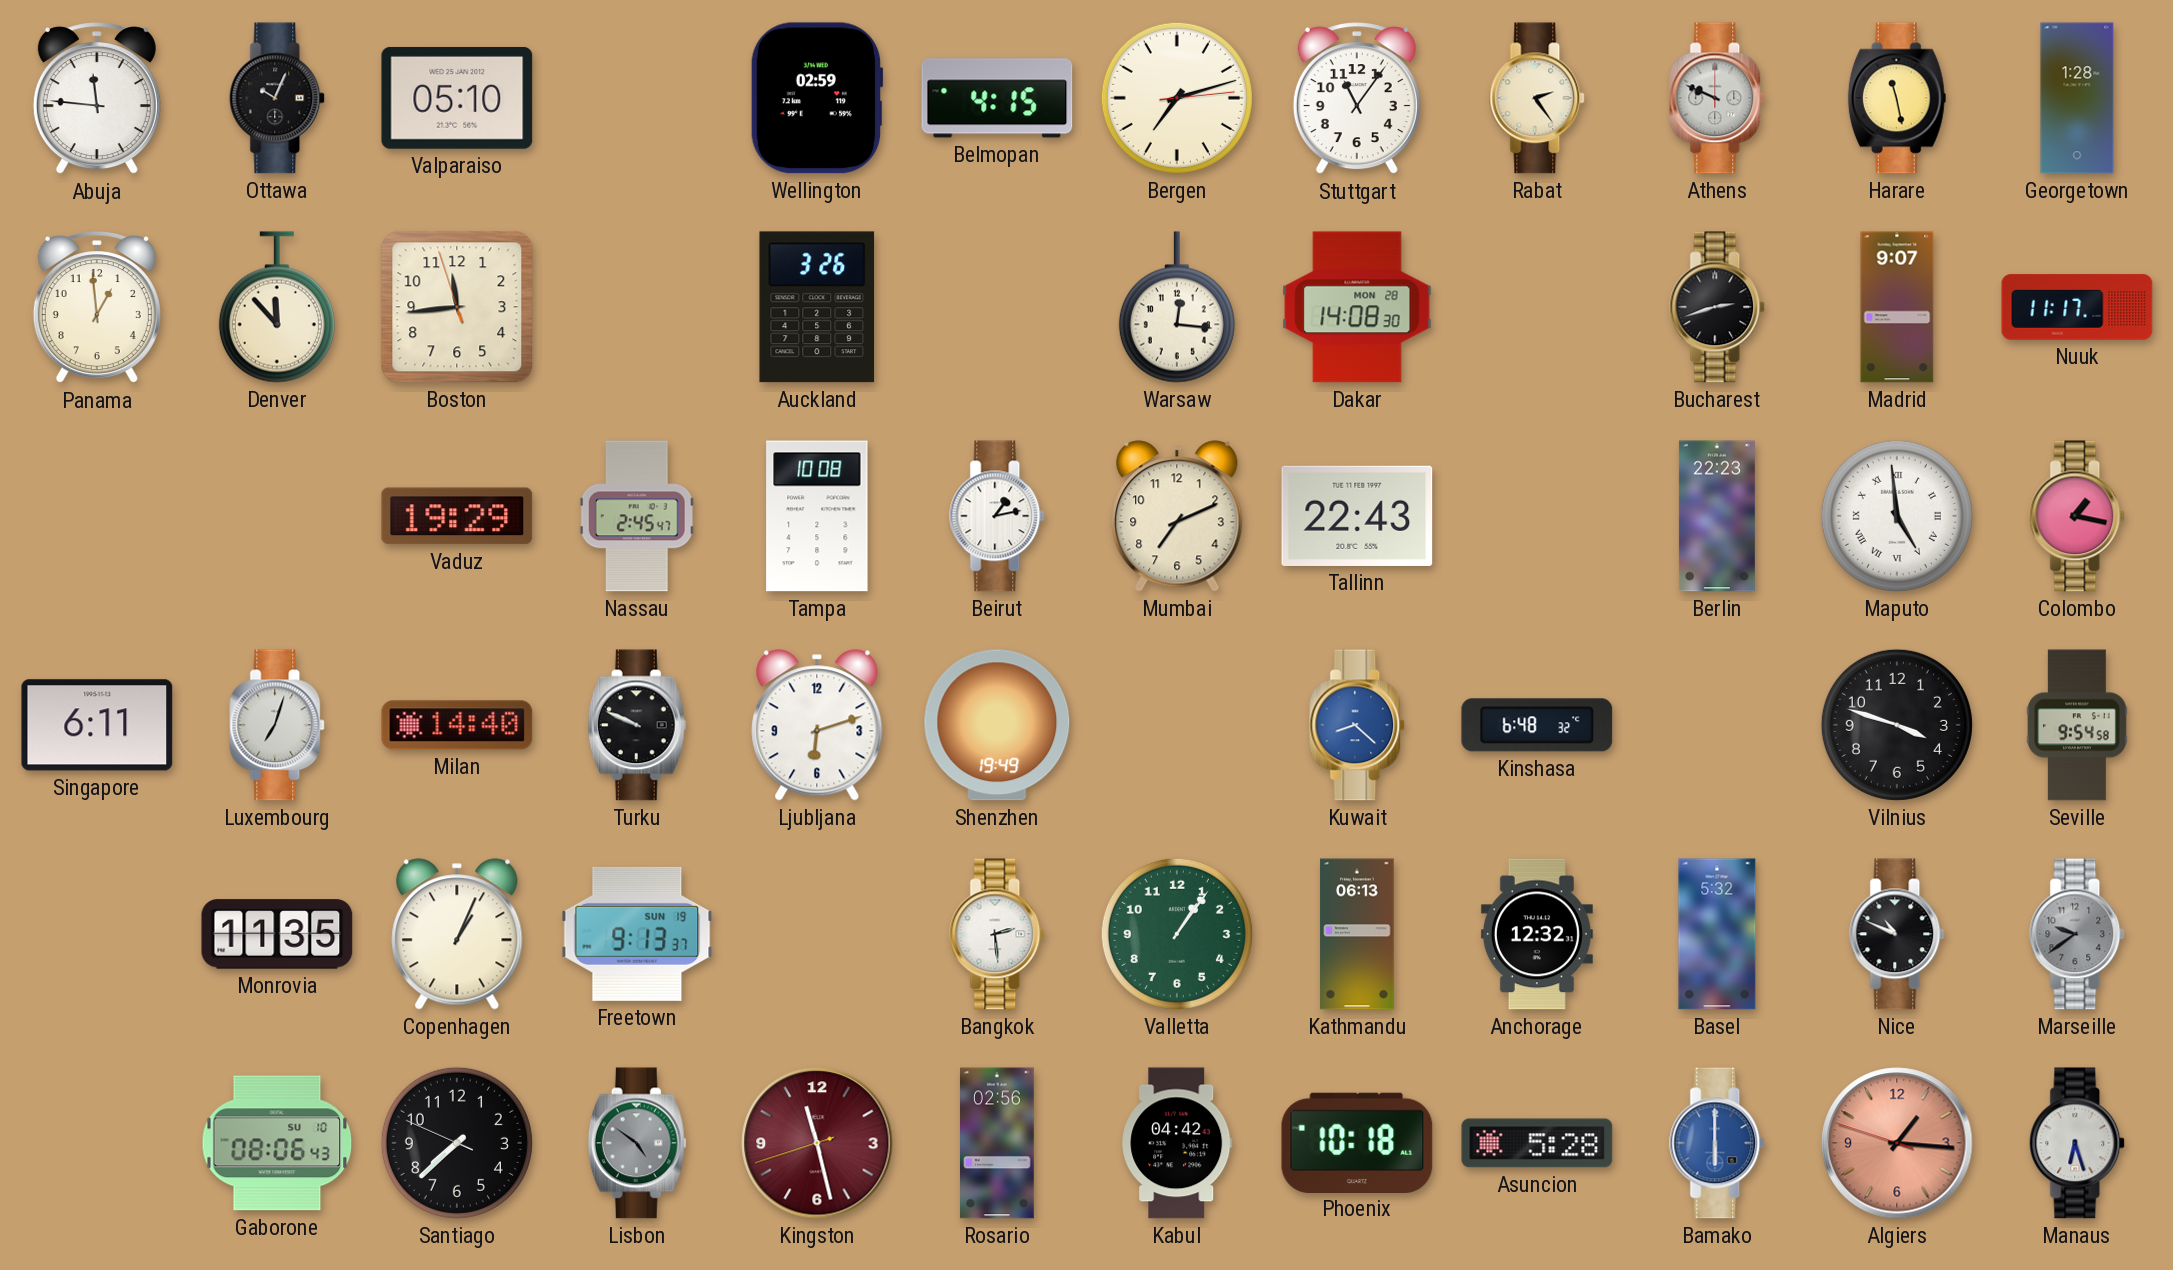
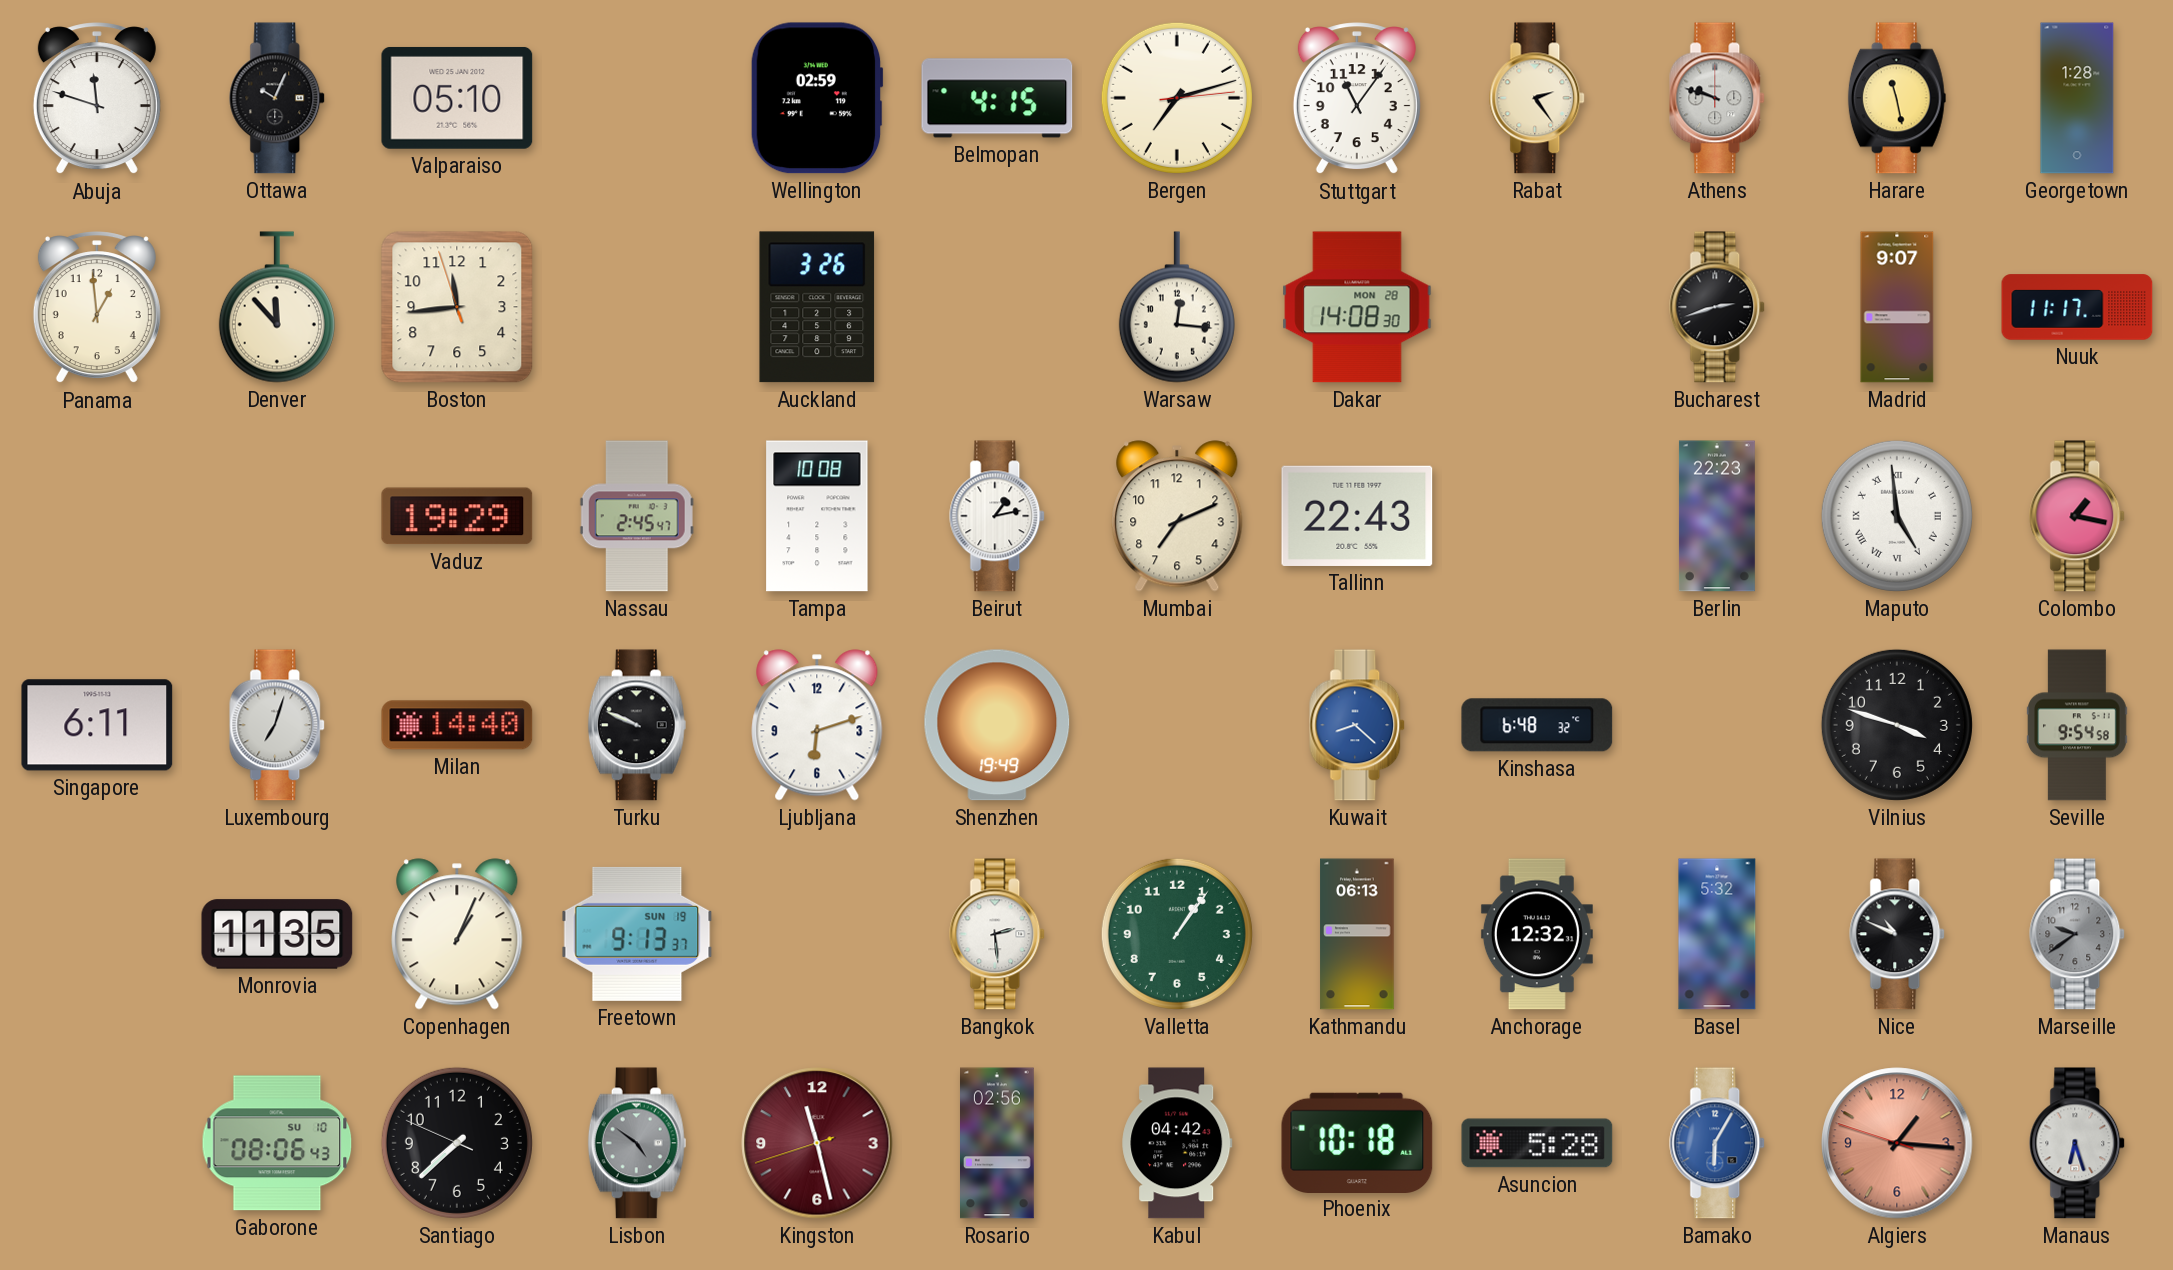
Abuja: 11:46 -> 11:48
Athens: 9:49 -> 9:48
Bamako: 6:00 -> 6:05
